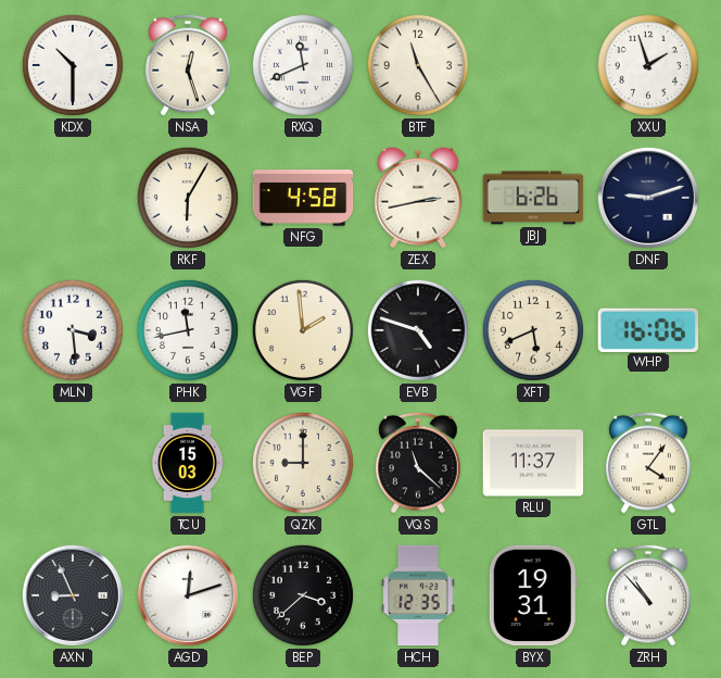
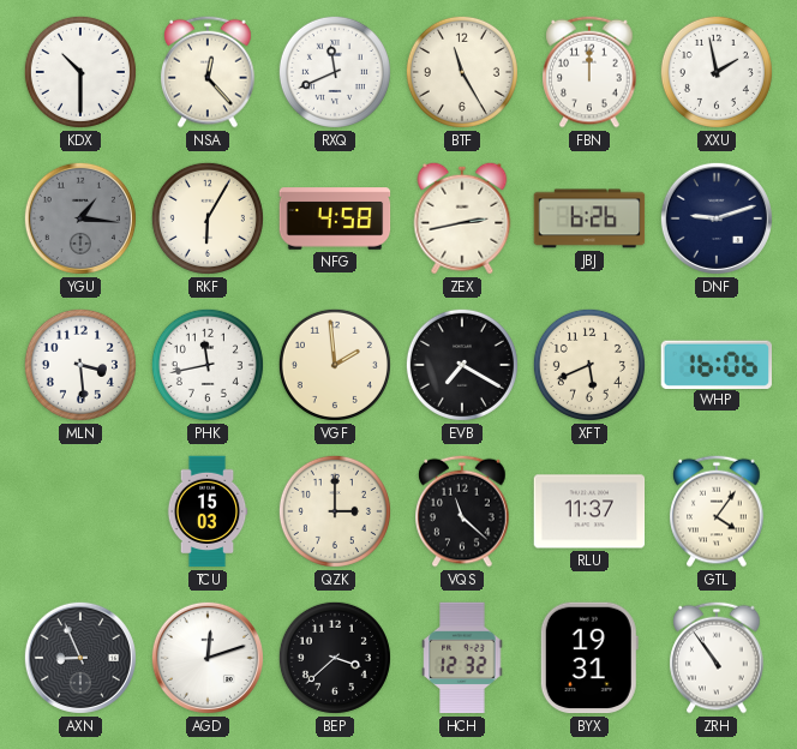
NSA: 12:27 -> 12:23
FBN: none -> 12:00
XXU: 1:57 -> 1:58
YGU: none -> 1:16
EVB: 4:48 -> 7:20
QZK: 9:00 -> 3:00
HCH: 12:35 -> 12:32
ZRH: 10:53 -> 10:54
